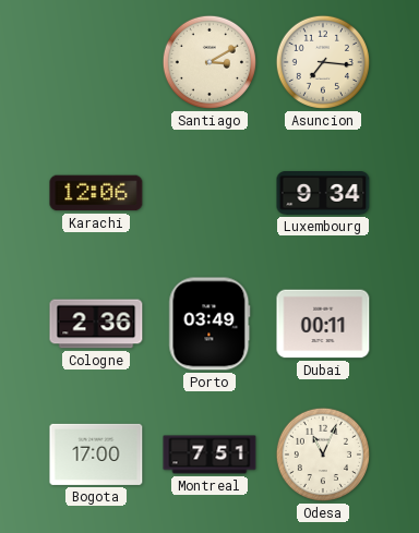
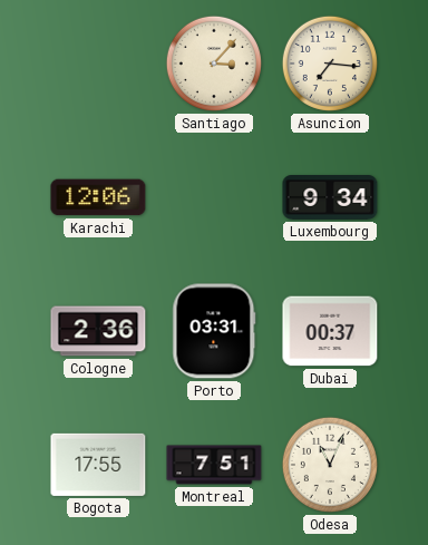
Santiago: 3:10 -> 3:07
Porto: 03:49 -> 03:31
Dubai: 00:11 -> 00:37
Bogota: 17:00 -> 17:55
